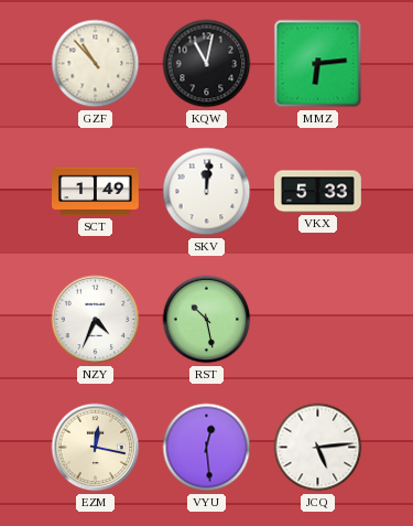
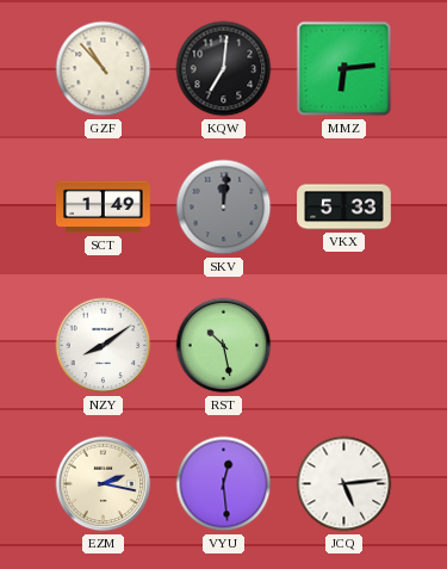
KQW: 11:02 -> 7:01
SKV dial: white -> grey
NZY: 4:34 -> 8:09
EZM: 12:17 -> 2:17
